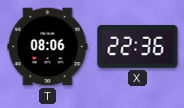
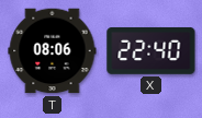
X: 22:36 -> 22:40
